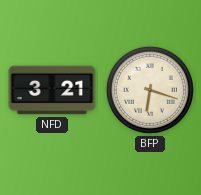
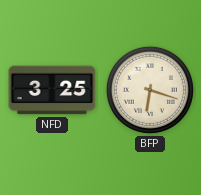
NFD: 3:21 -> 3:25
